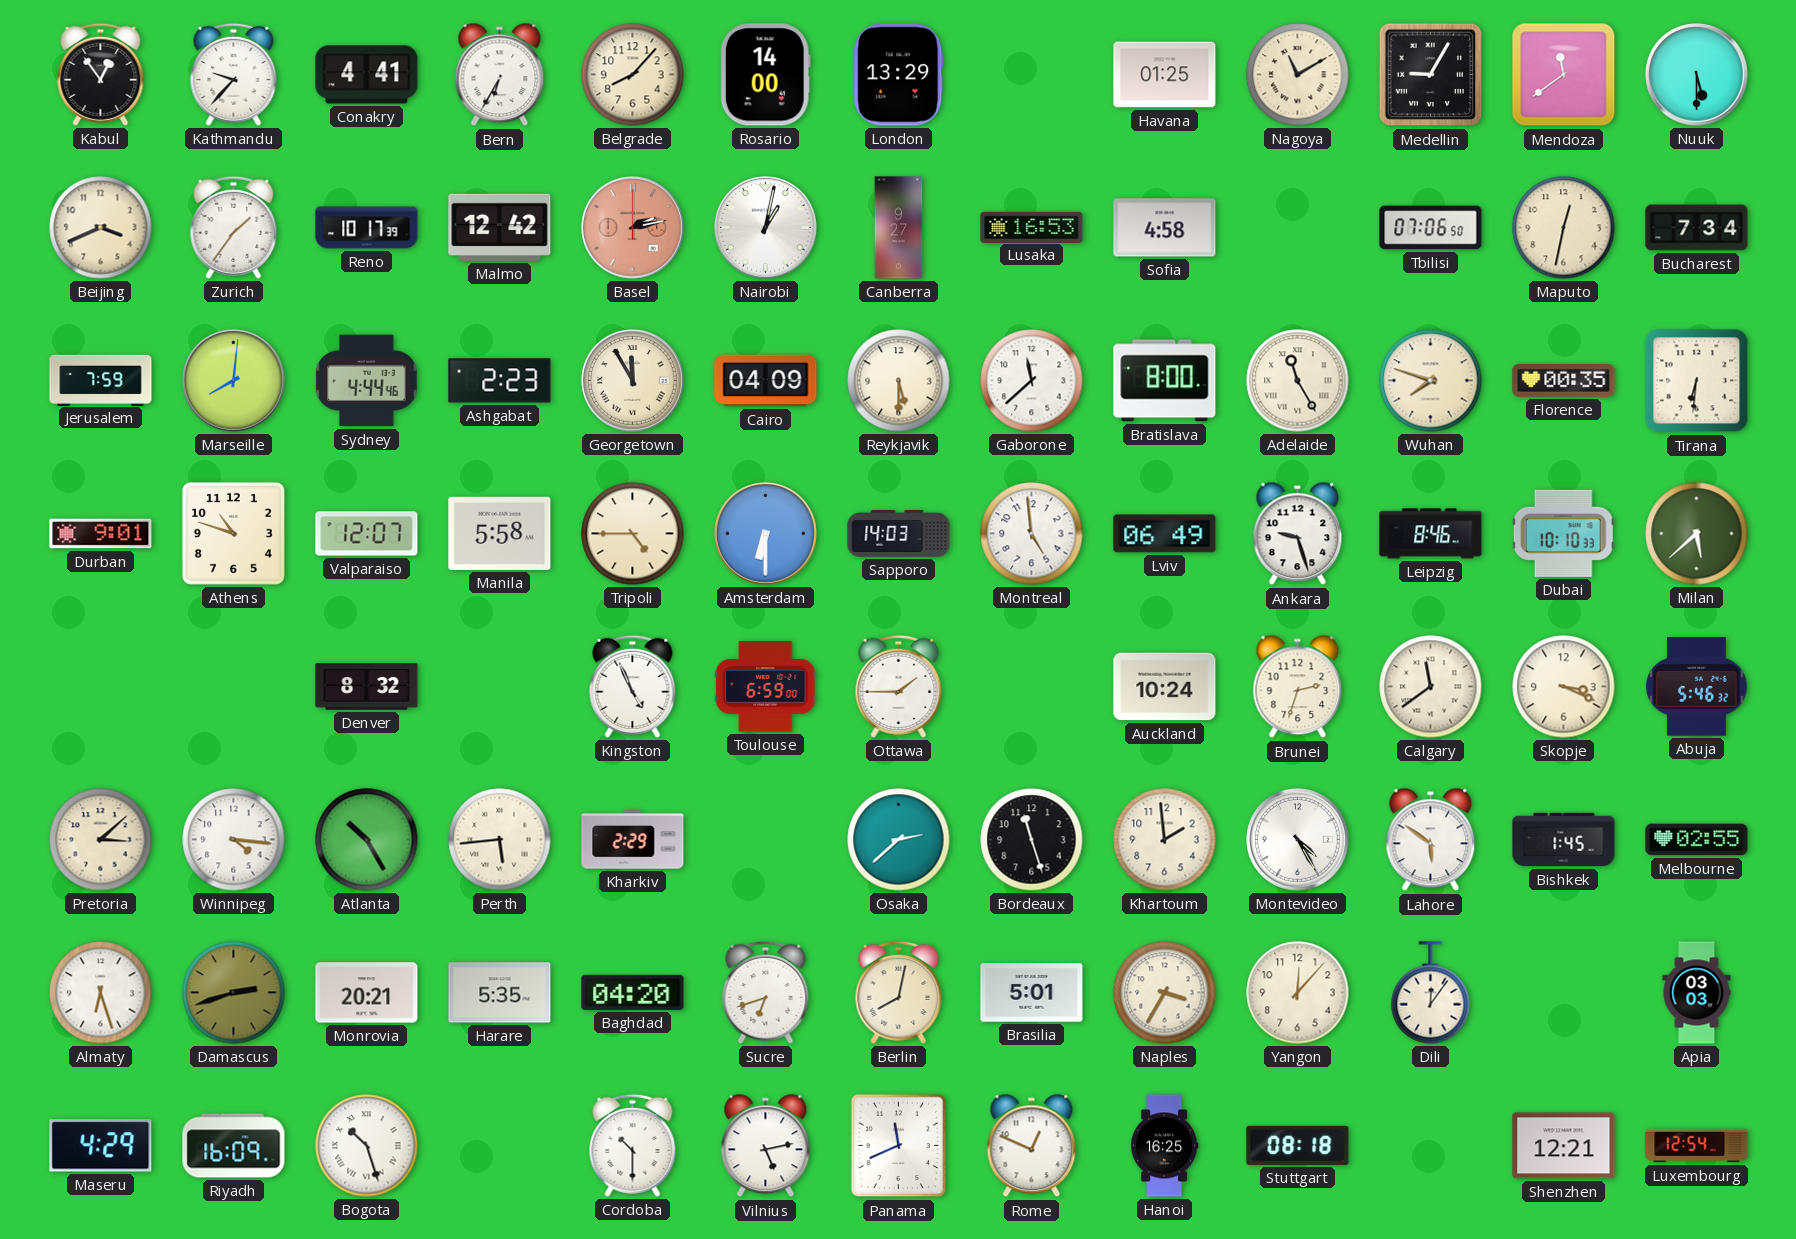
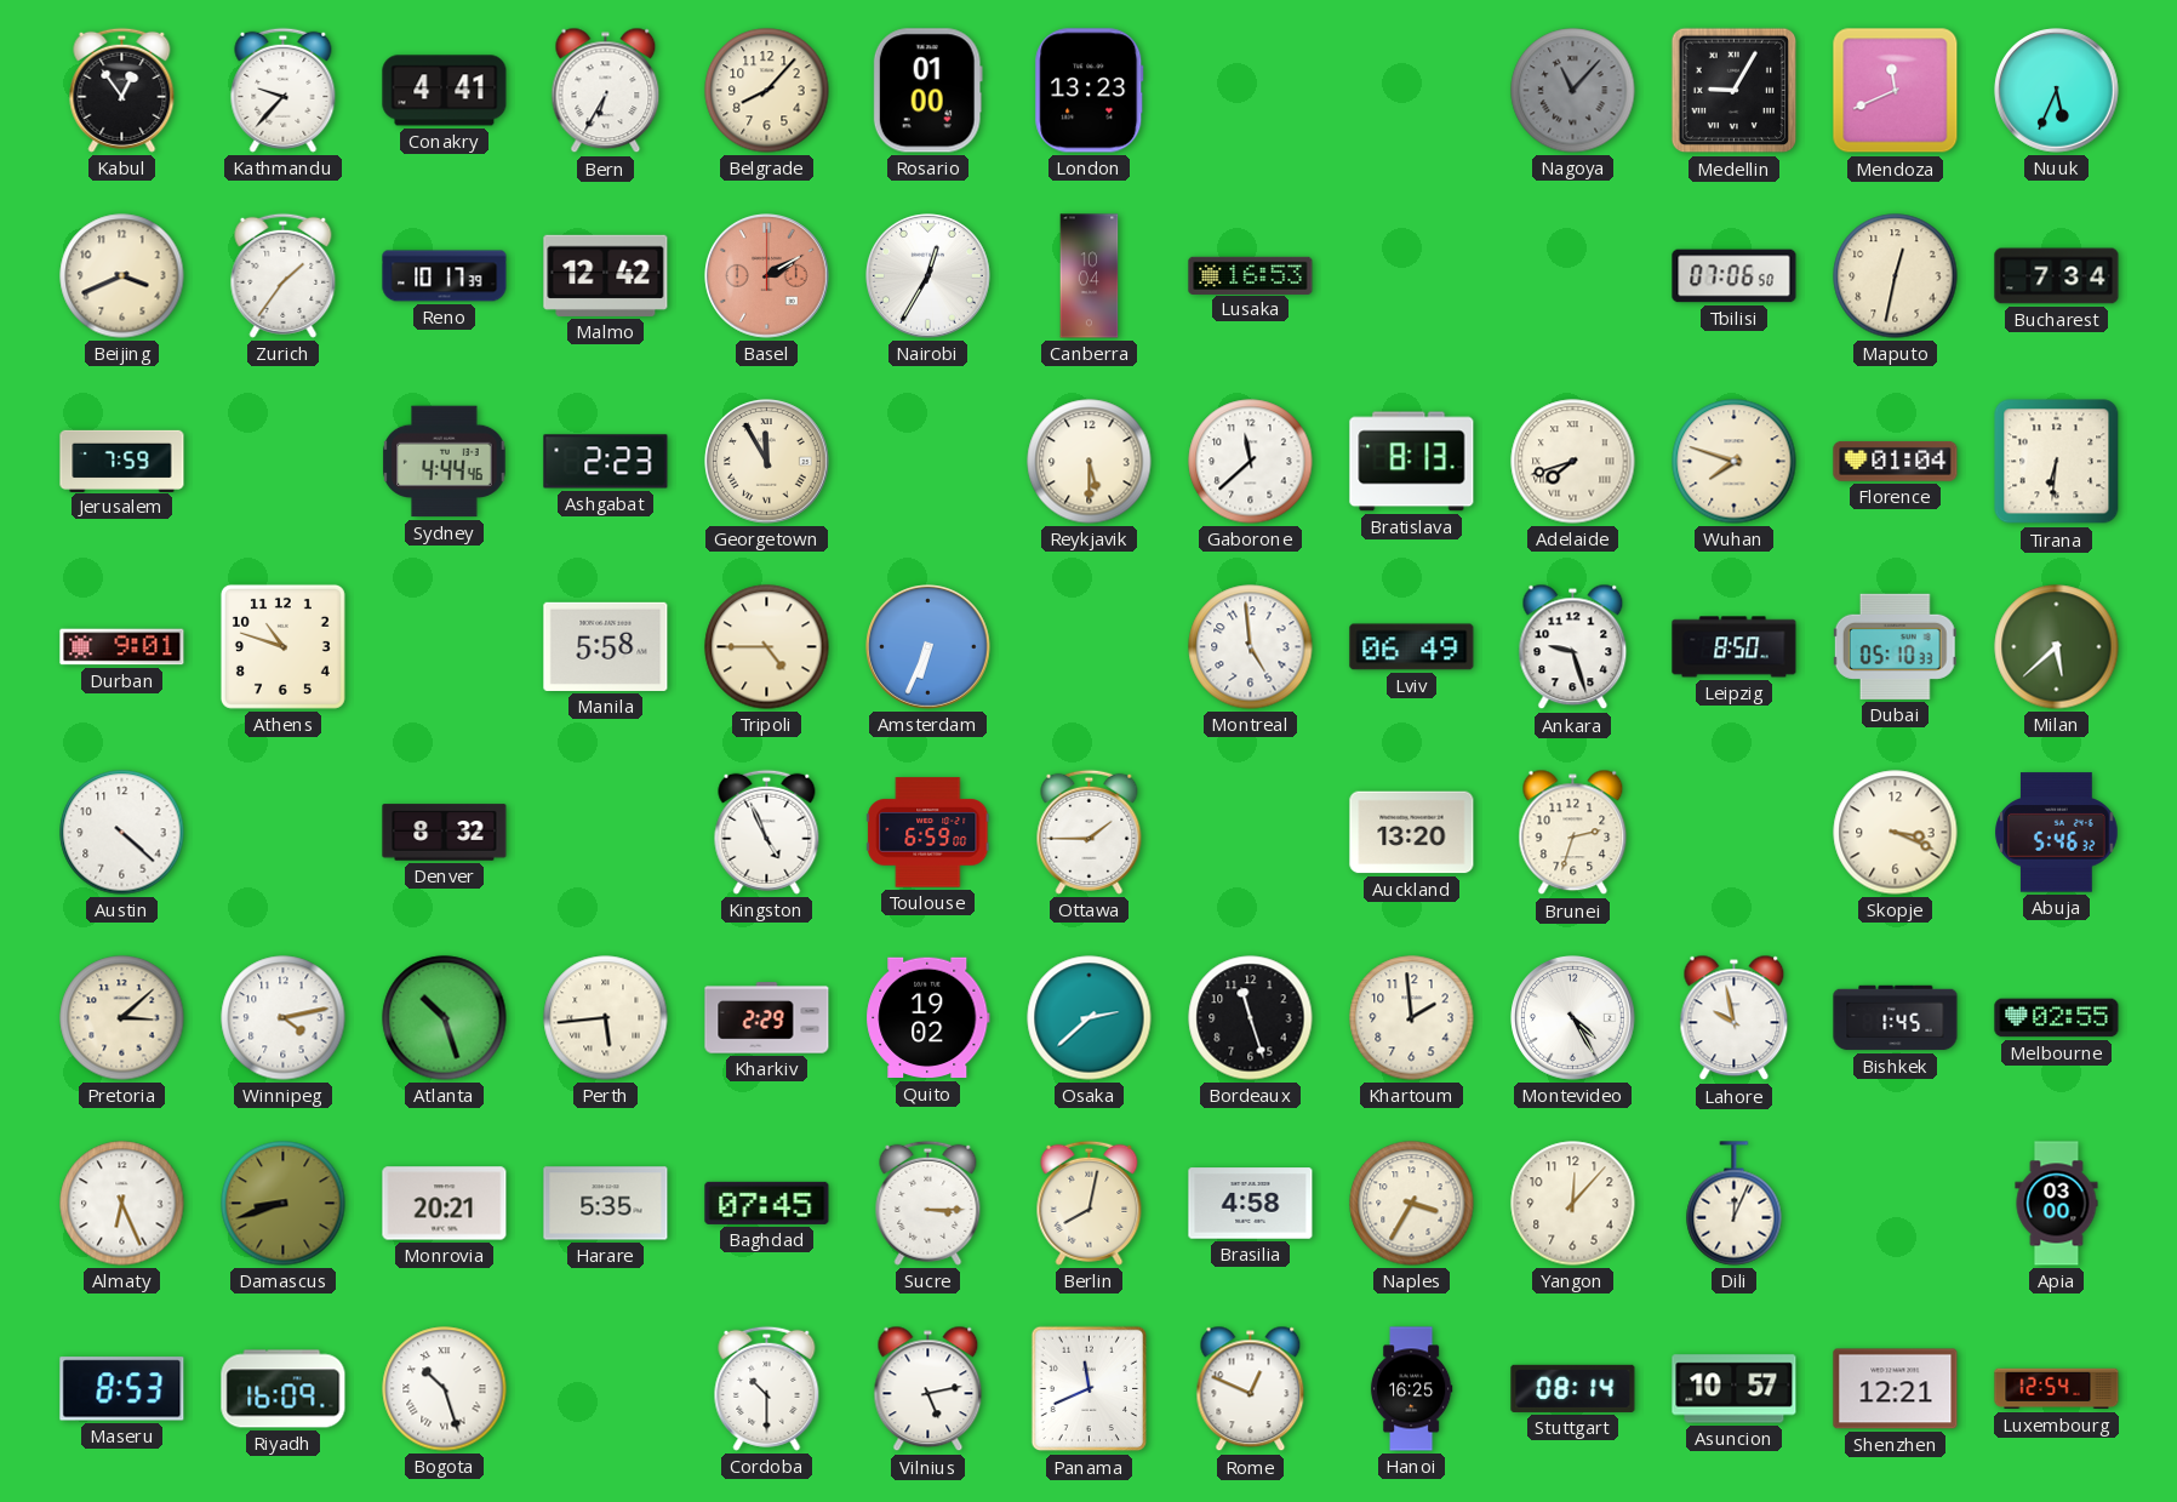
Rosario: 14:00 -> 01:00
London: 13:29 -> 13:23
Havana: 01:25 -> none
Nagoya: 11:10 -> 11:07
Nagoya dial: cream -> grey
Mendoza: 11:39 -> 11:41
Nuuk: 5:30 -> 5:34
Basel: 2:13 -> 2:10
Nairobi: 1:02 -> 12:35
Canberra: 9:27 -> 10:04
Sofia: 4:58 -> none
Marseille: 8:01 -> none
Cairo: 04:09 -> none
Bratislava: 8:00 -> 8:13
Adelaide: 11:25 -> 7:42
Florence: 00:35 -> 01:04
Valparaiso: 12:07 -> none
Amsterdam: 6:30 -> 6:34
Sapporo: 14:03 -> none
Leipzig: 8:46 -> 8:50
Dubai: 10:10 -> 05:10
Austin: none -> 4:22
Auckland: 10:24 -> 13:20
Calgary: 11:39 -> none
Winnipeg: 4:16 -> 4:13
Atlanta: 10:25 -> 10:27
Quito: none -> 19:02
Lahore: 5:51 -> 9:58
Almaty: 6:27 -> 6:26
Damascus: 2:42 -> 8:42
Baghdad: 04:20 -> 07:45
Sucre: 6:42 -> 3:15
Brasilia: 5:01 -> 4:58
Dili: 12:06 -> 12:04
Apia: 03:03 -> 03:00
Maseru: 4:29 -> 8:53
Stuttgart: 08:18 -> 08:14
Asuncion: none -> 10:57
